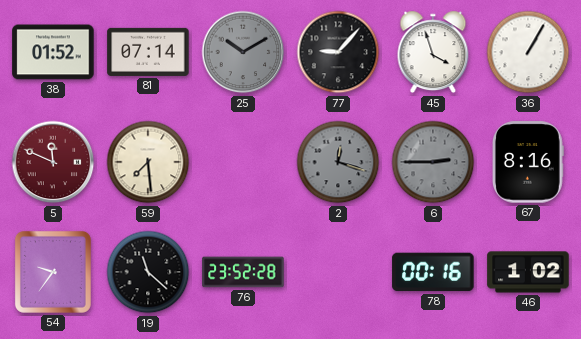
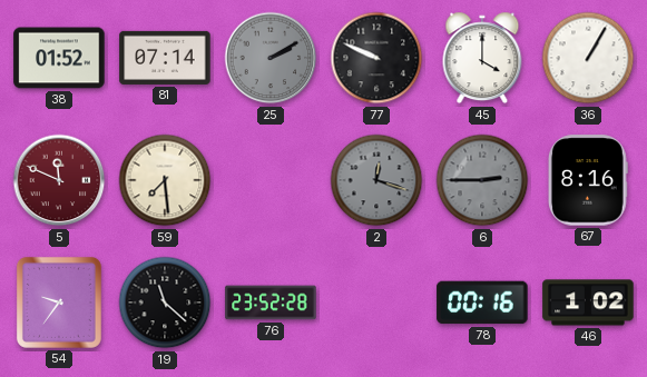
25: 10:10 -> 2:10
77: 9:07 -> 9:49
45: 3:57 -> 4:00
